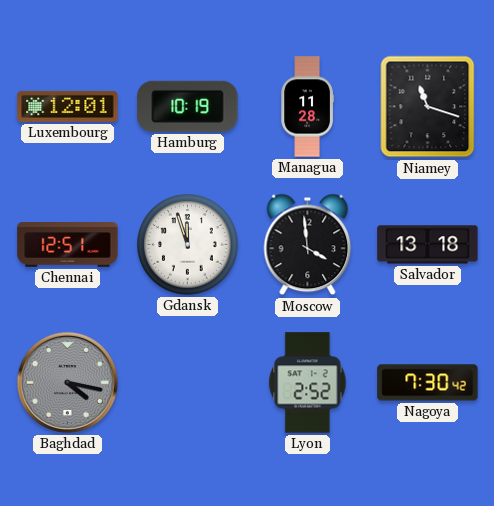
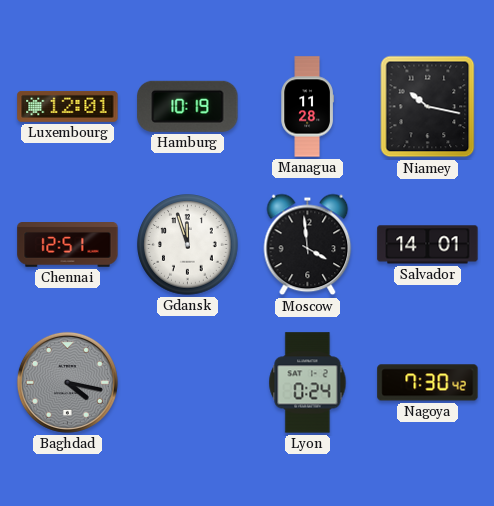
Niamey: 11:18 -> 10:17
Salvador: 13:18 -> 14:01
Lyon: 2:52 -> 0:24
